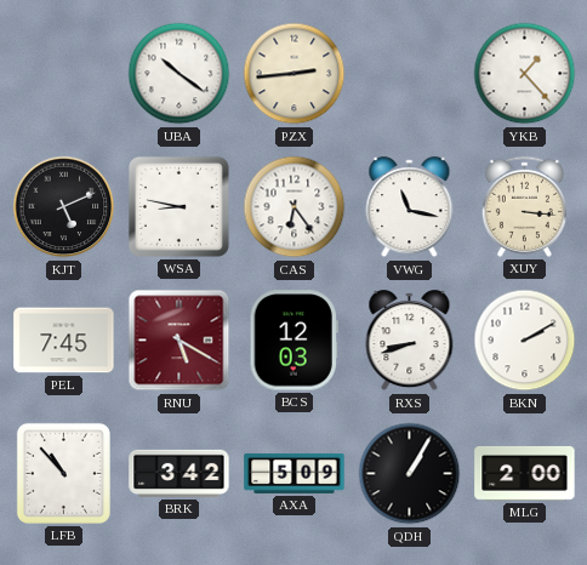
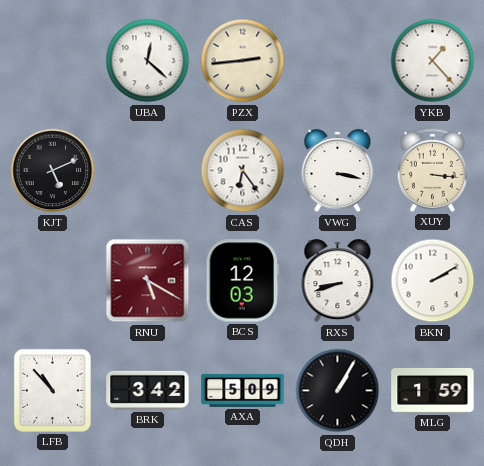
UBA: 10:21 -> 12:22
WSA: 8:47 -> none
VWG: 11:17 -> 3:17
PEL: 7:45 -> none
MLG: 2:00 -> 1:59
